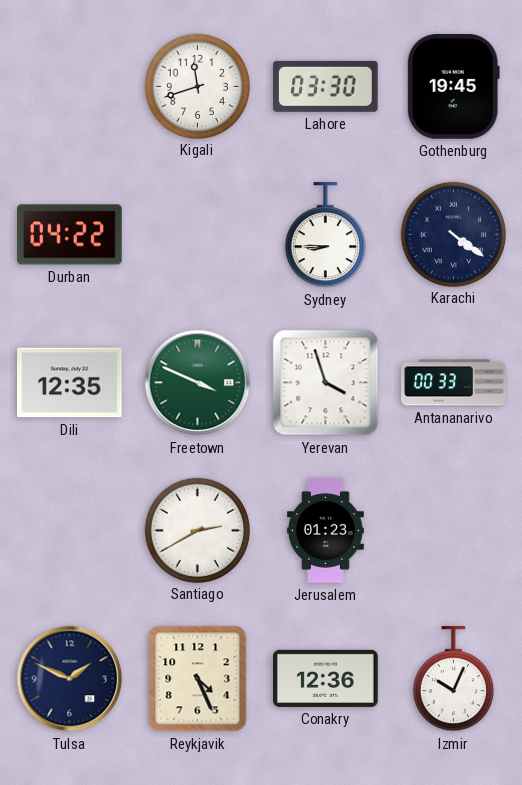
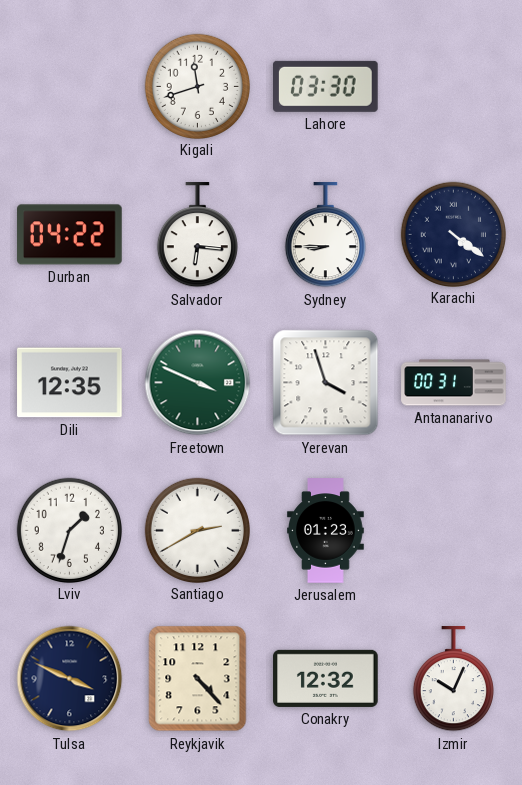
Gothenburg: 19:45 -> none
Salvador: none -> 6:16
Antananarivo: 00:33 -> 00:31
Lviv: none -> 1:33
Tulsa: 1:49 -> 3:49
Reykjavik: 4:26 -> 4:23
Conakry: 12:36 -> 12:32
